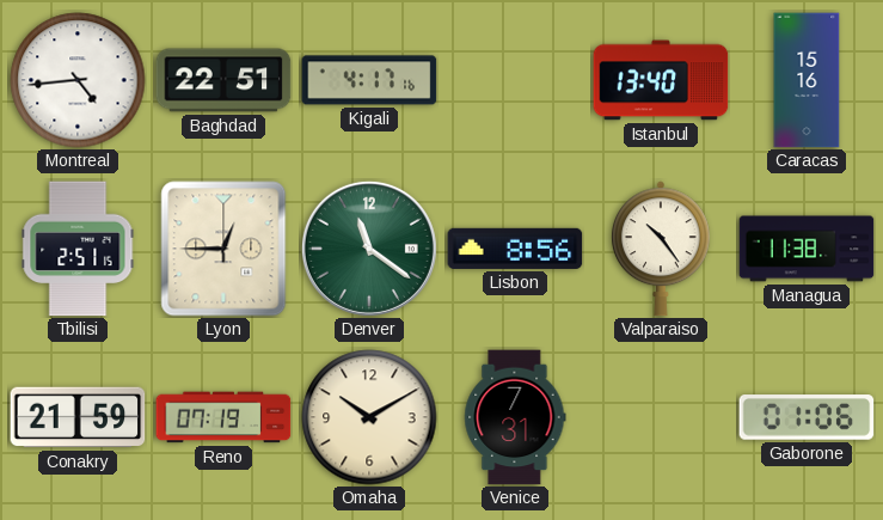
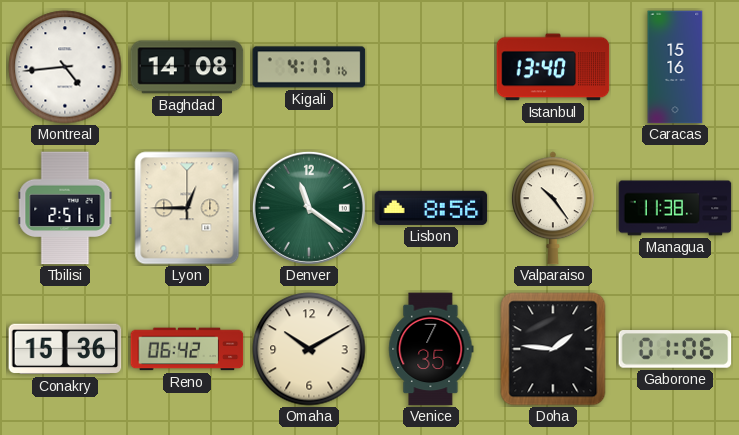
Baghdad: 22:51 -> 14:08
Conakry: 21:59 -> 15:36
Reno: 07:19 -> 06:42
Venice: 7:31 -> 7:35
Doha: none -> 1:46
